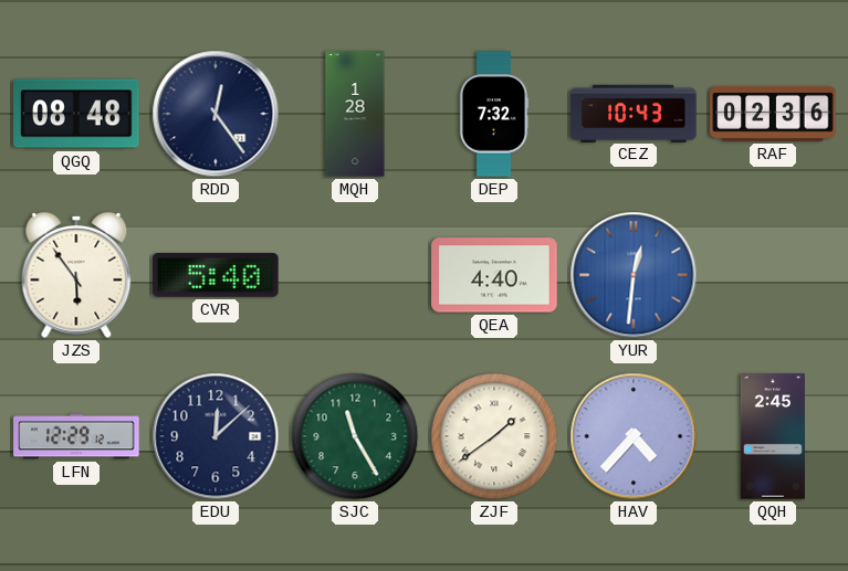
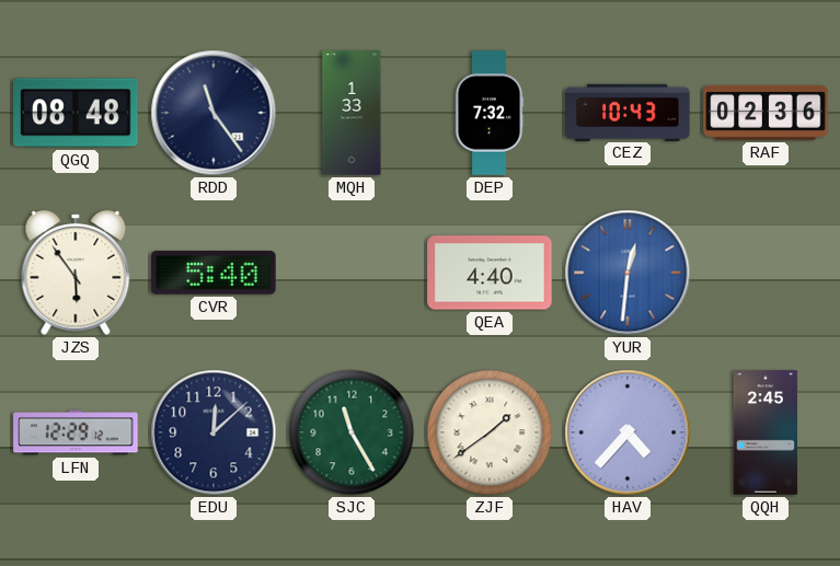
RDD: 12:24 -> 11:24
MQH: 1:28 -> 1:33
